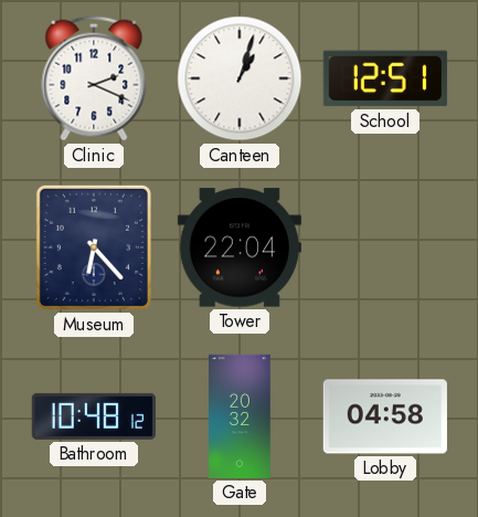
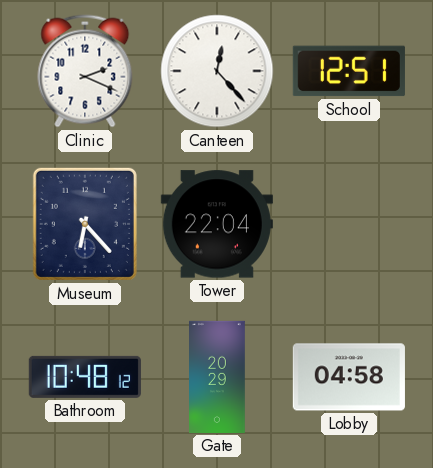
Canteen: 1:03 -> 12:23
Gate: 20:32 -> 20:29
